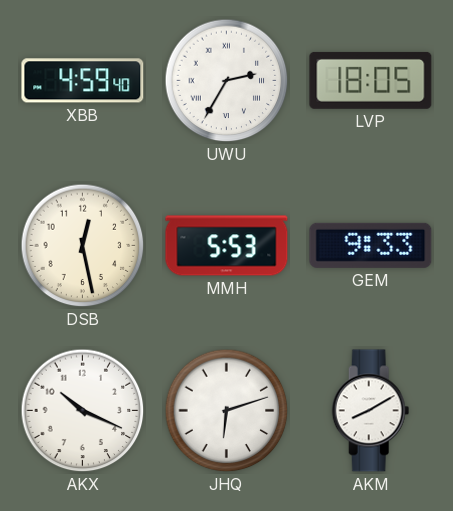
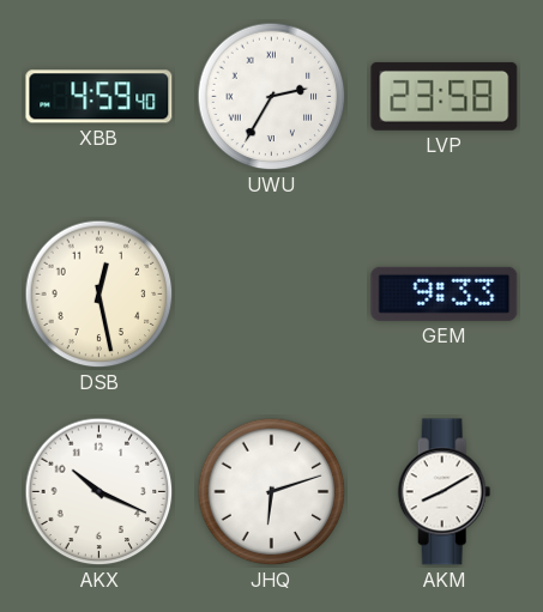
LVP: 18:05 -> 23:58
MMH: 5:53 -> none
